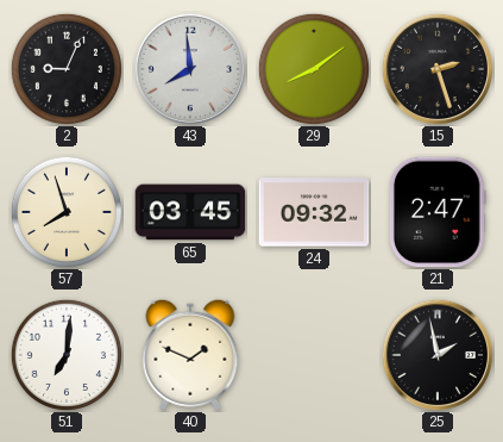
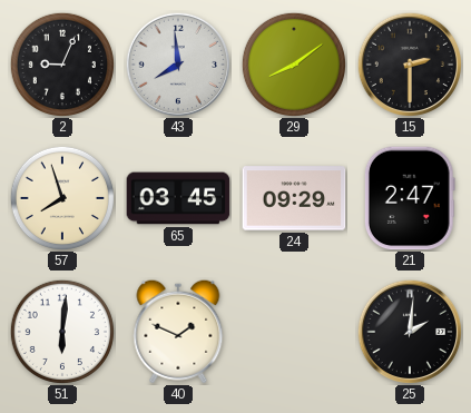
15: 2:27 -> 2:30
24: 09:32 -> 09:29
51: 7:01 -> 6:01
25: 1:58 -> 2:01
